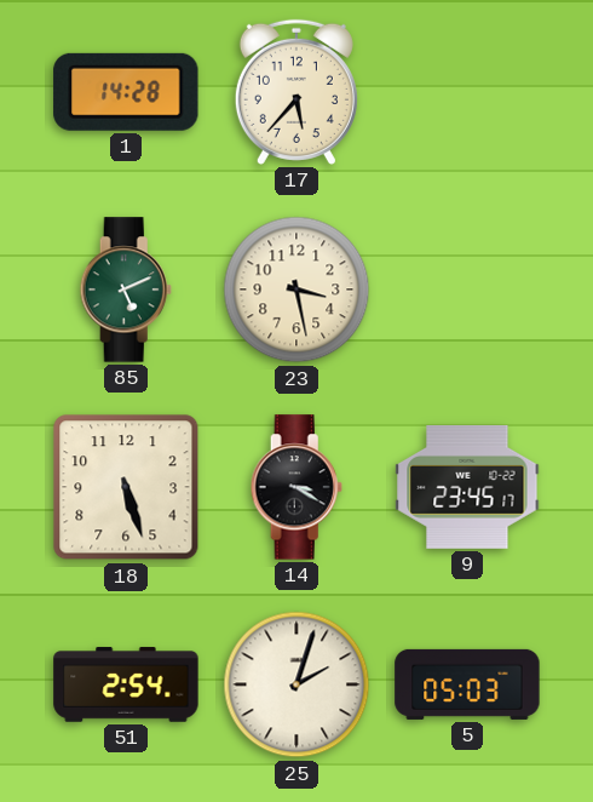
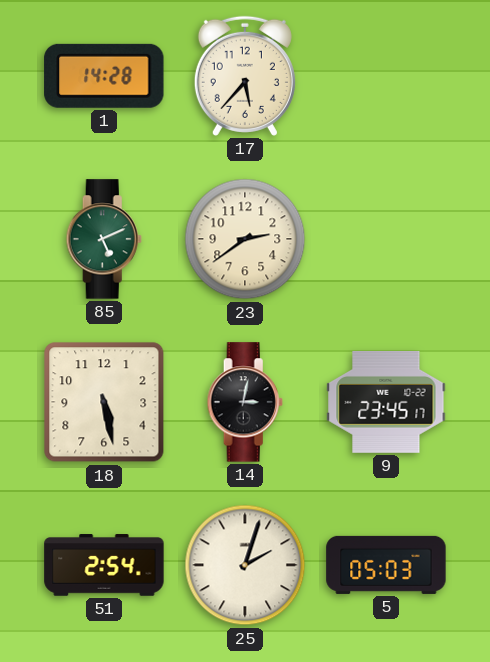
23: 3:28 -> 2:39
18: 5:27 -> 5:28
14: 3:20 -> 3:02
